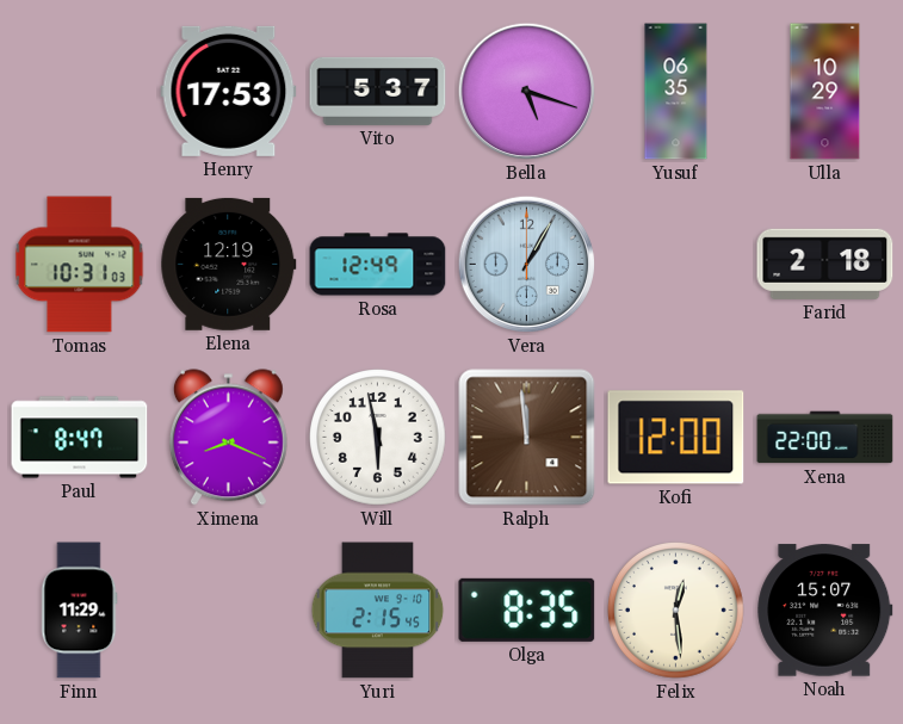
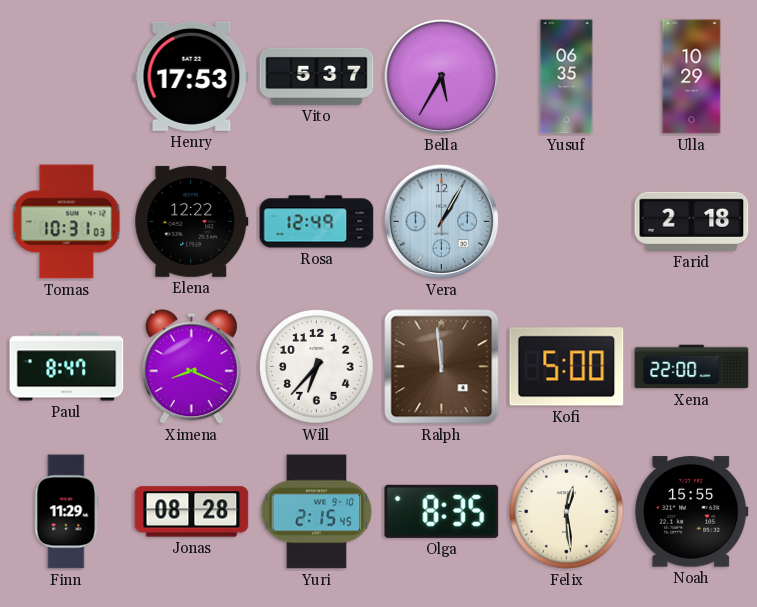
Bella: 5:18 -> 5:35
Elena: 12:19 -> 12:22
Will: 5:58 -> 6:37
Kofi: 12:00 -> 5:00
Jonas: none -> 08:28
Noah: 15:07 -> 15:55
